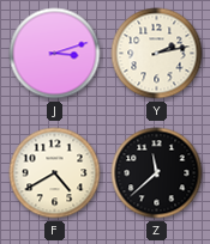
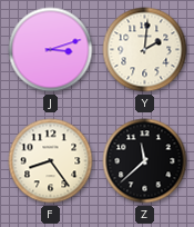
Y: 2:13 -> 2:01
F: 4:40 -> 8:24
